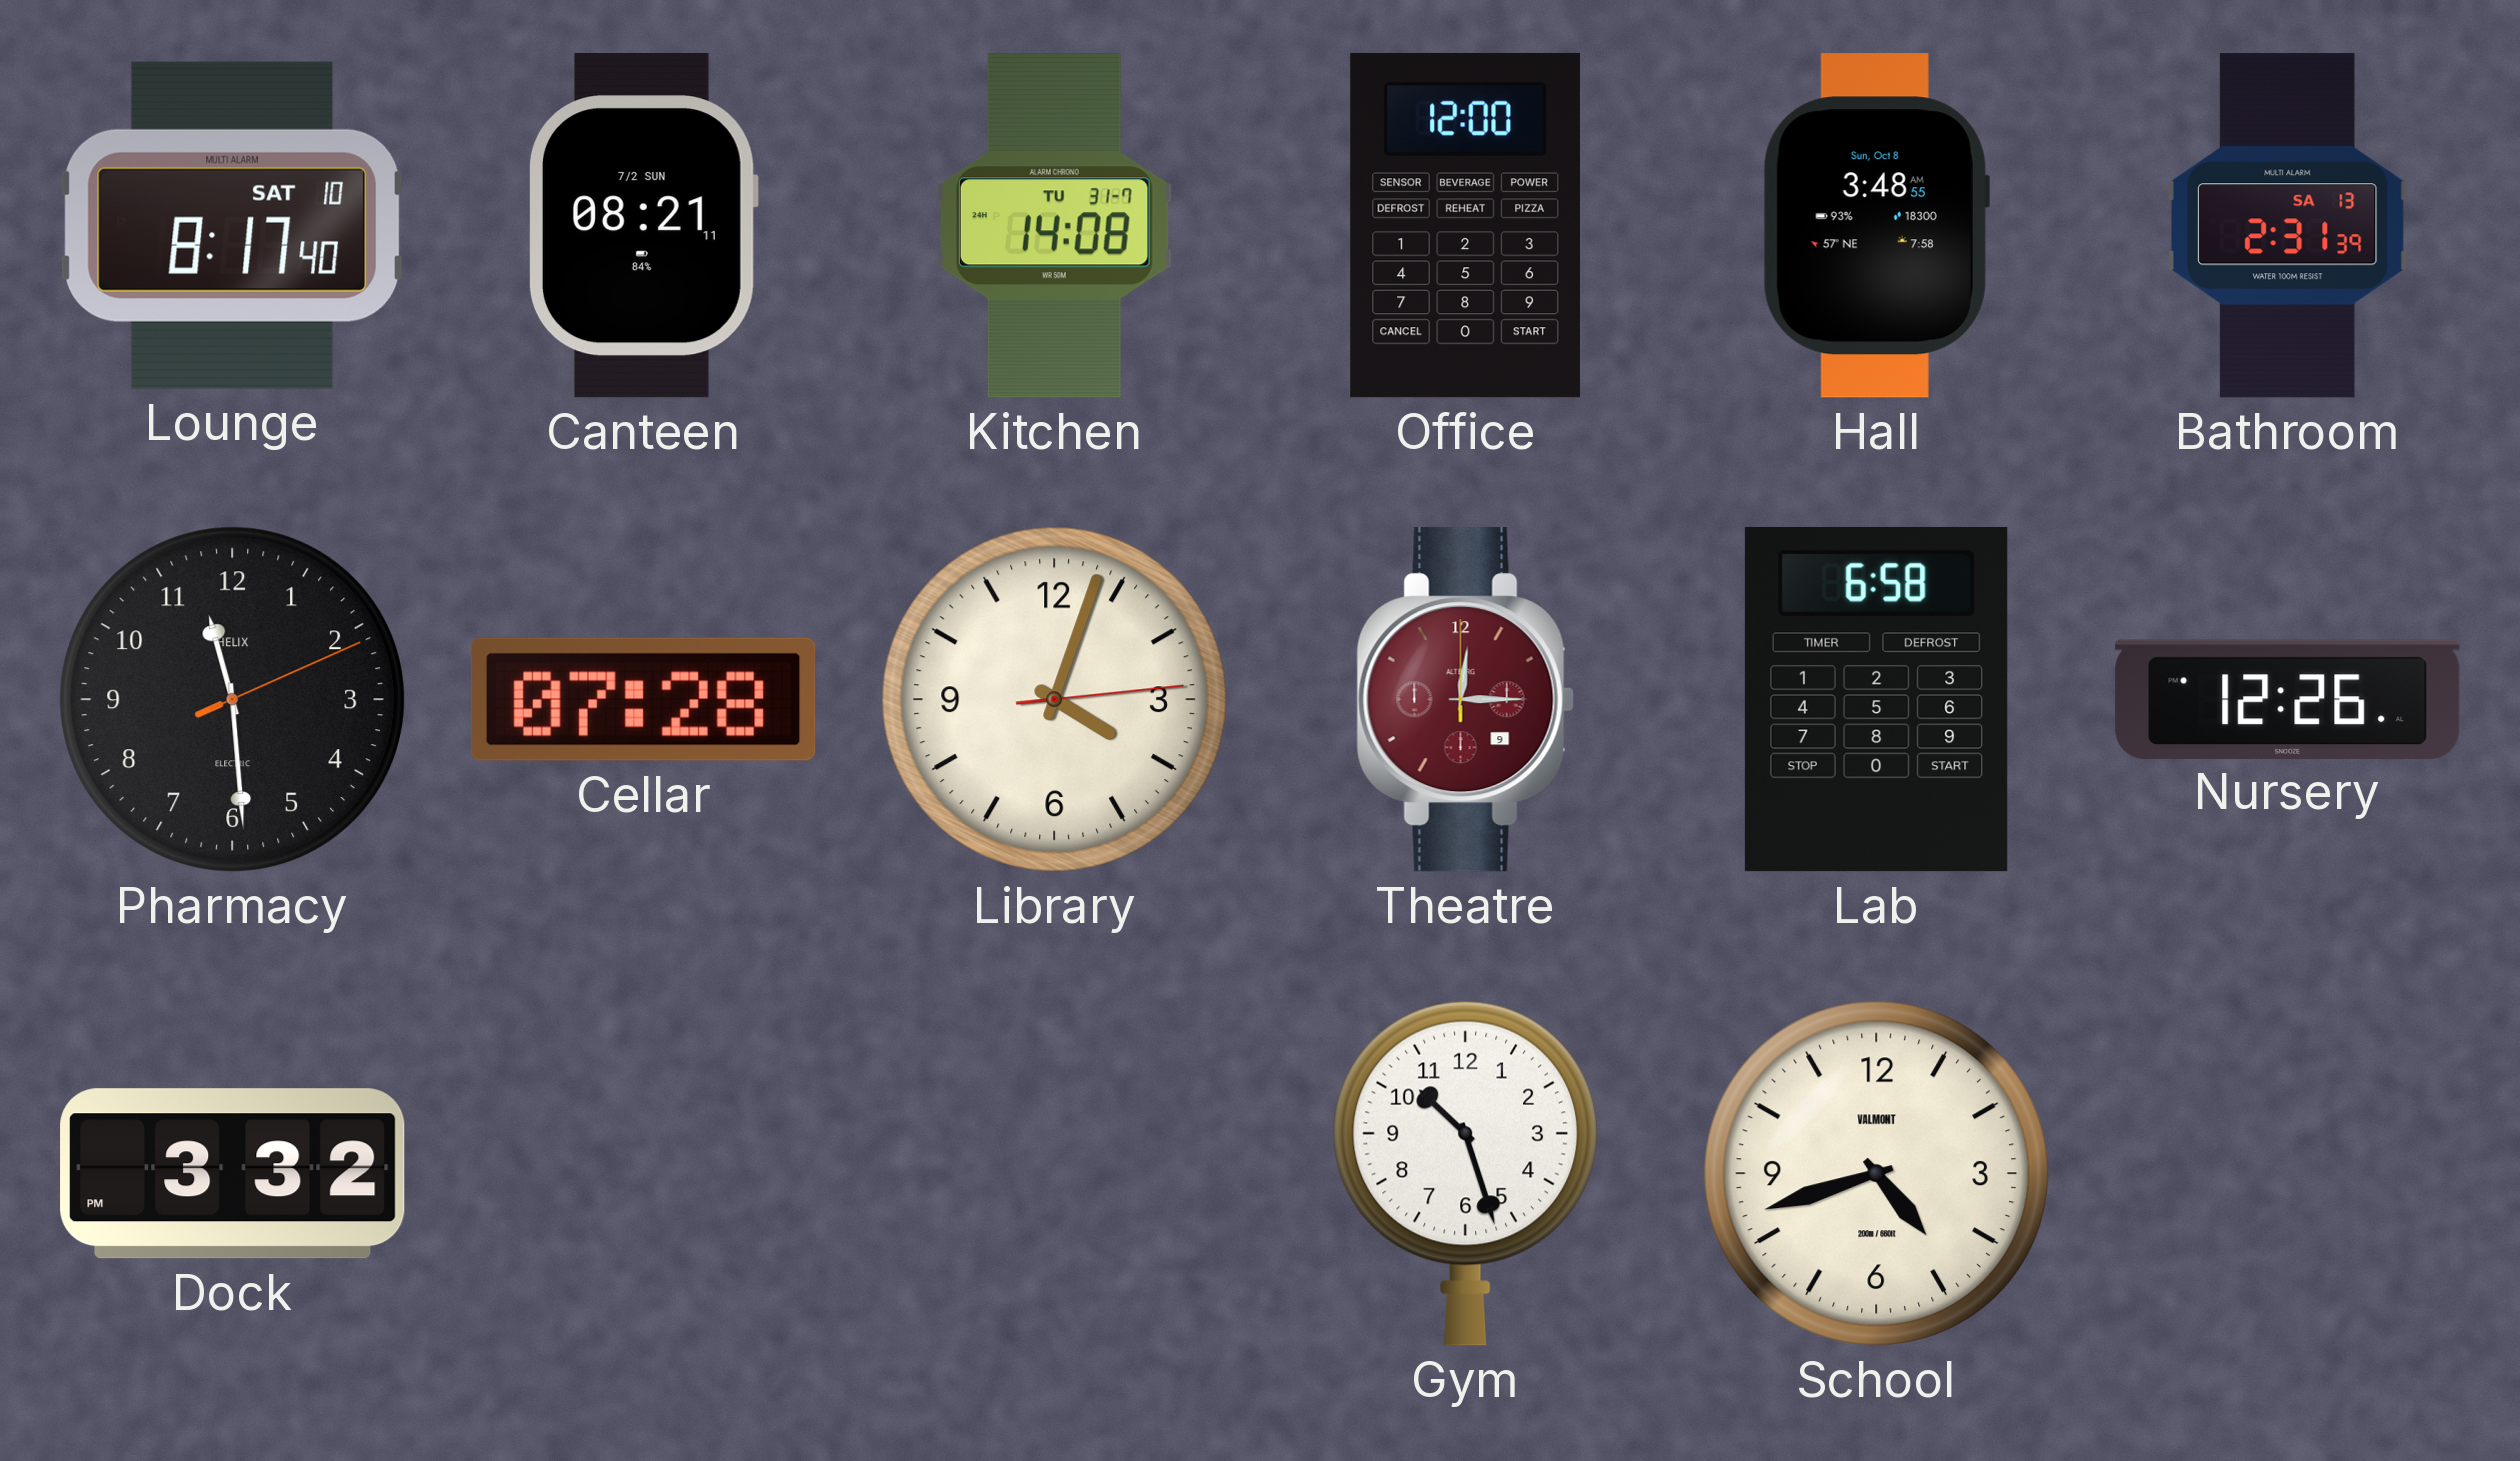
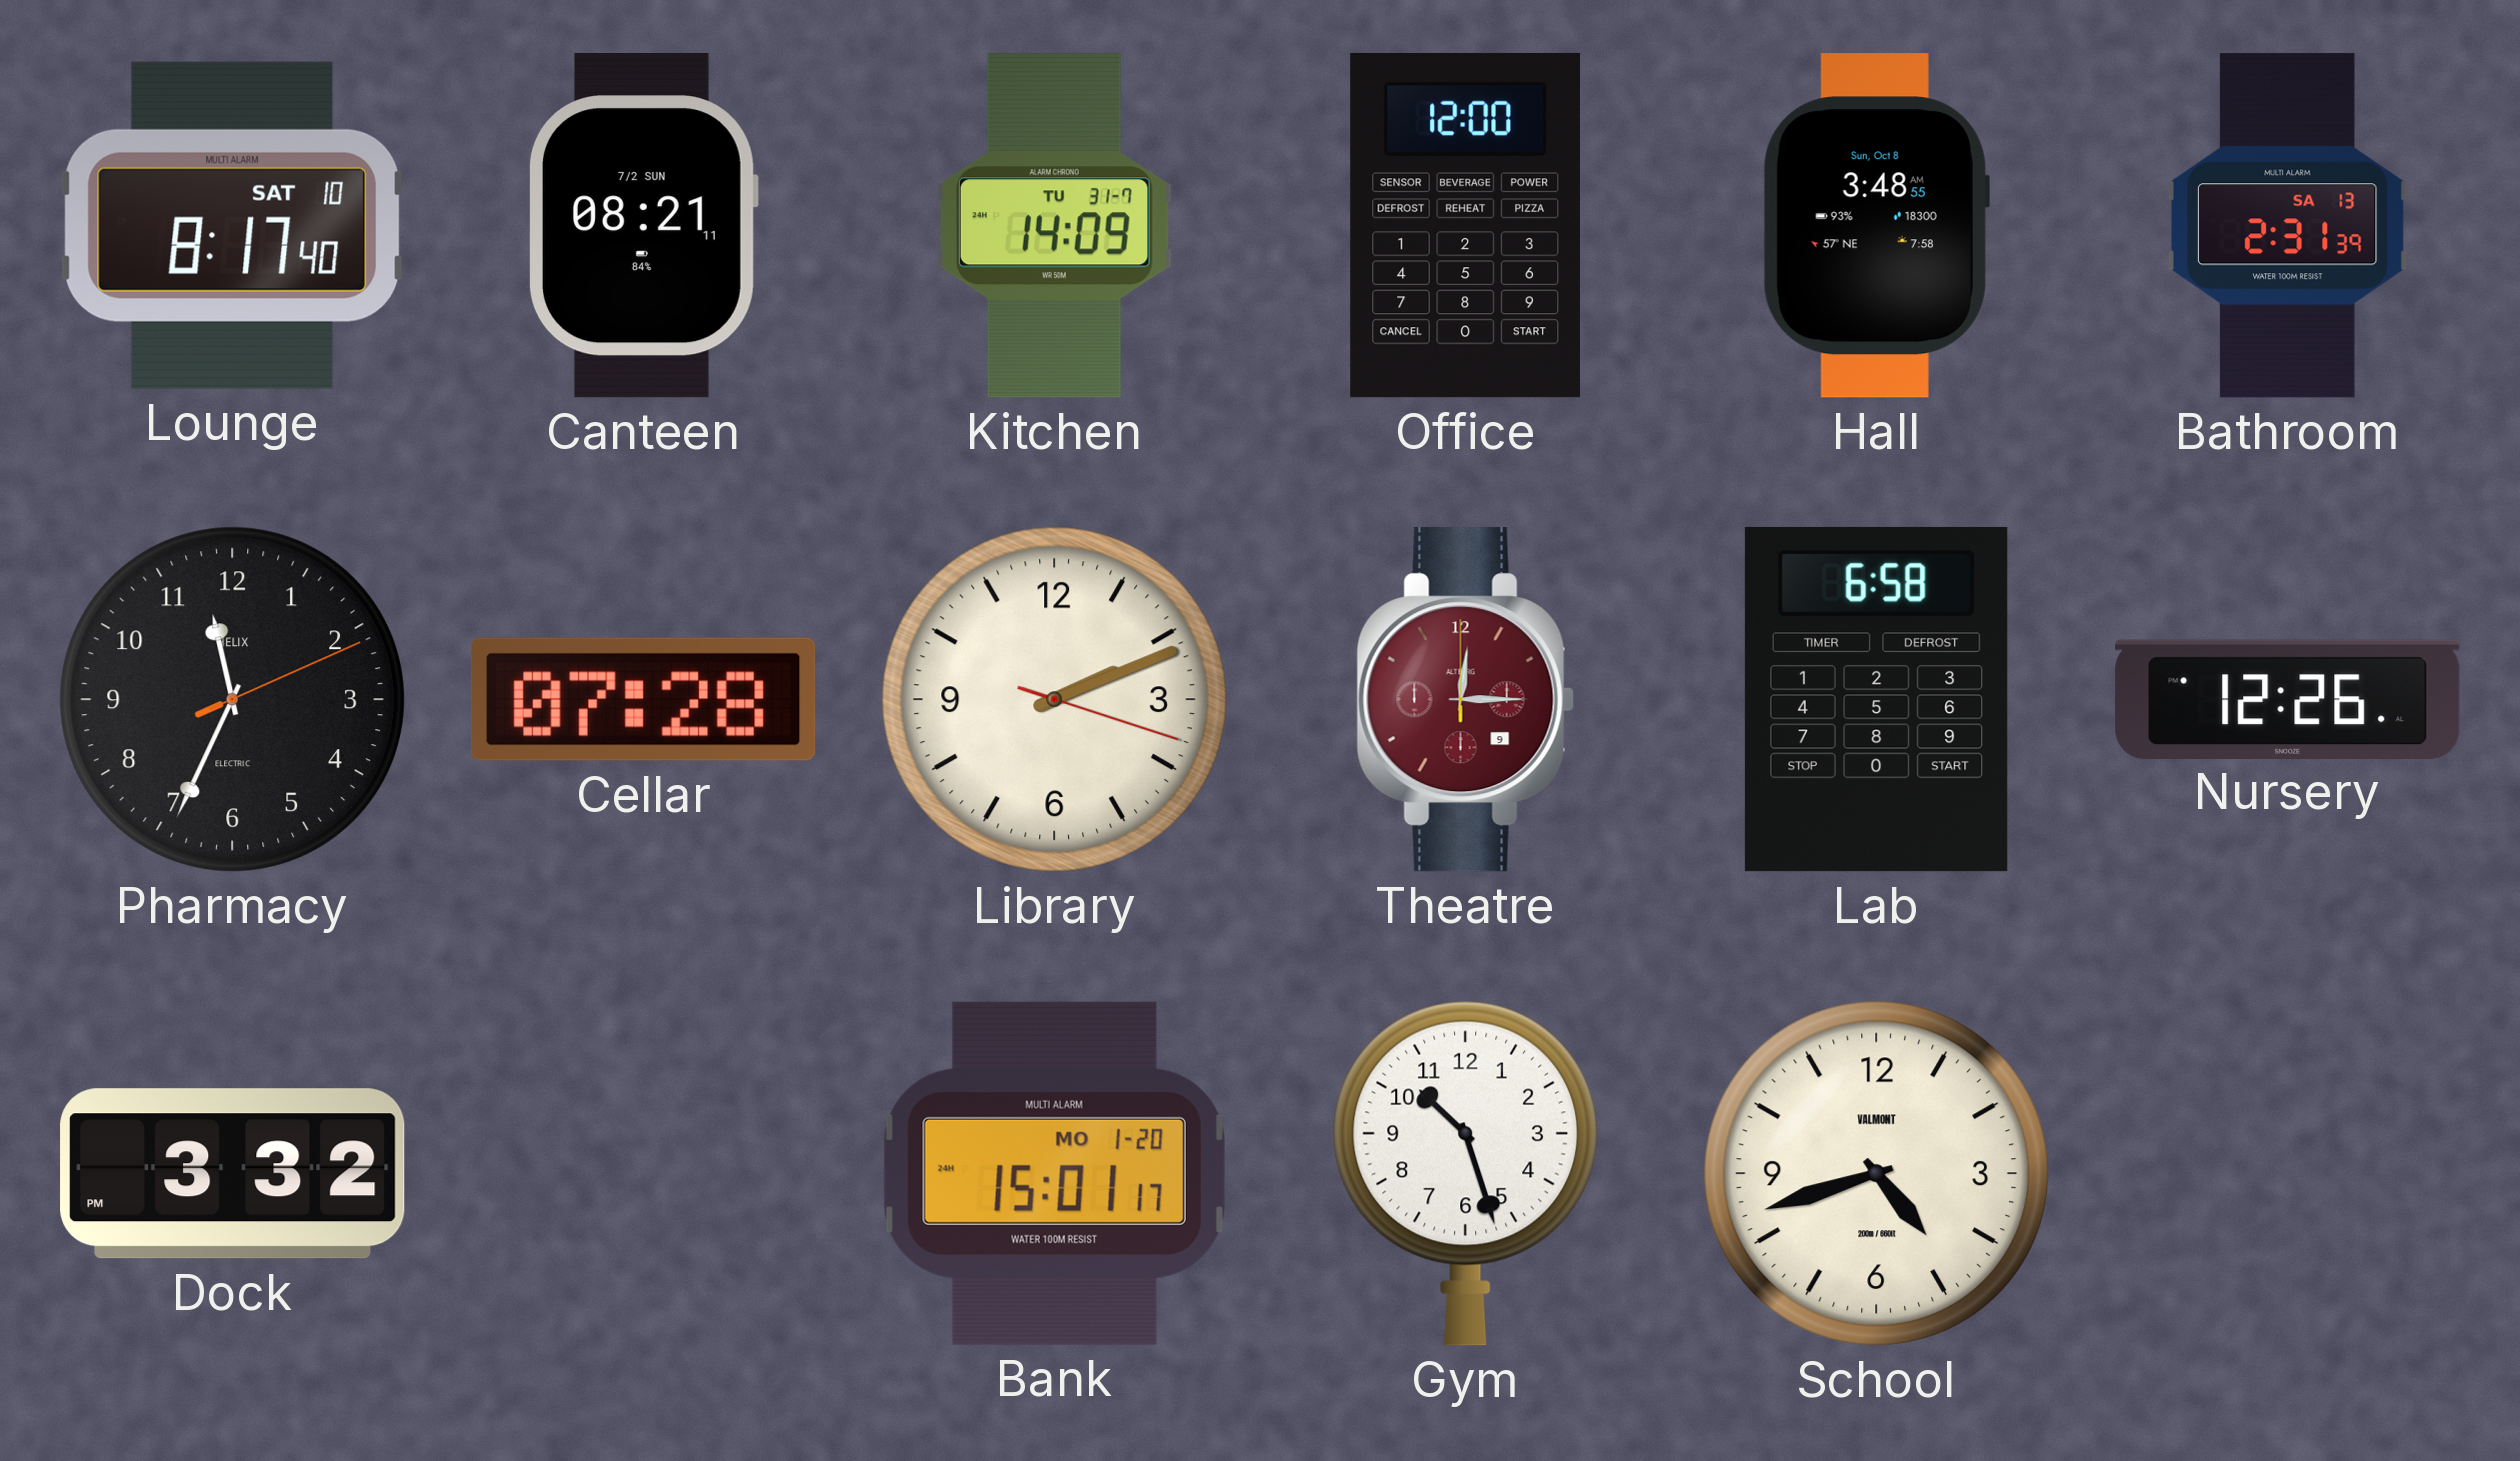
Kitchen: 14:08 -> 14:09
Pharmacy: 11:29 -> 11:34
Library: 4:03 -> 2:11
Bank: none -> 15:01
